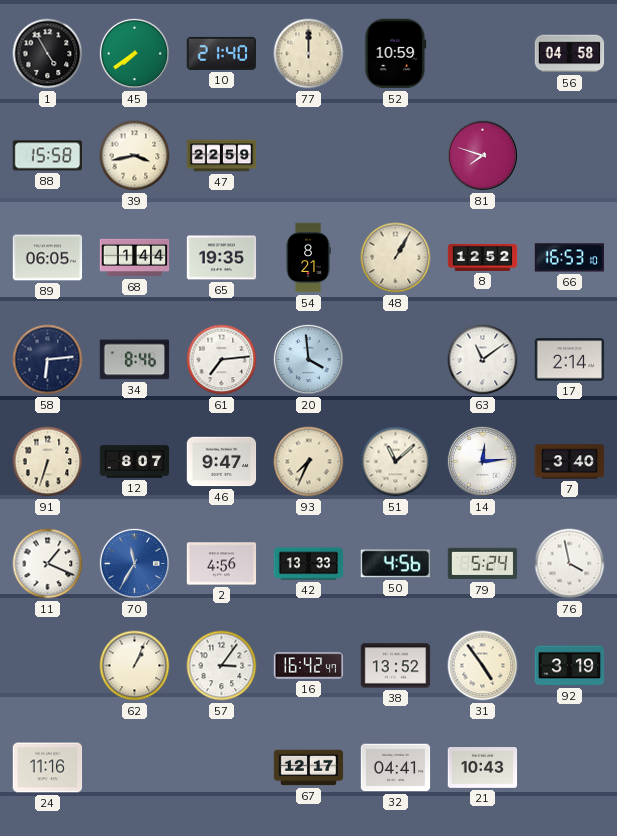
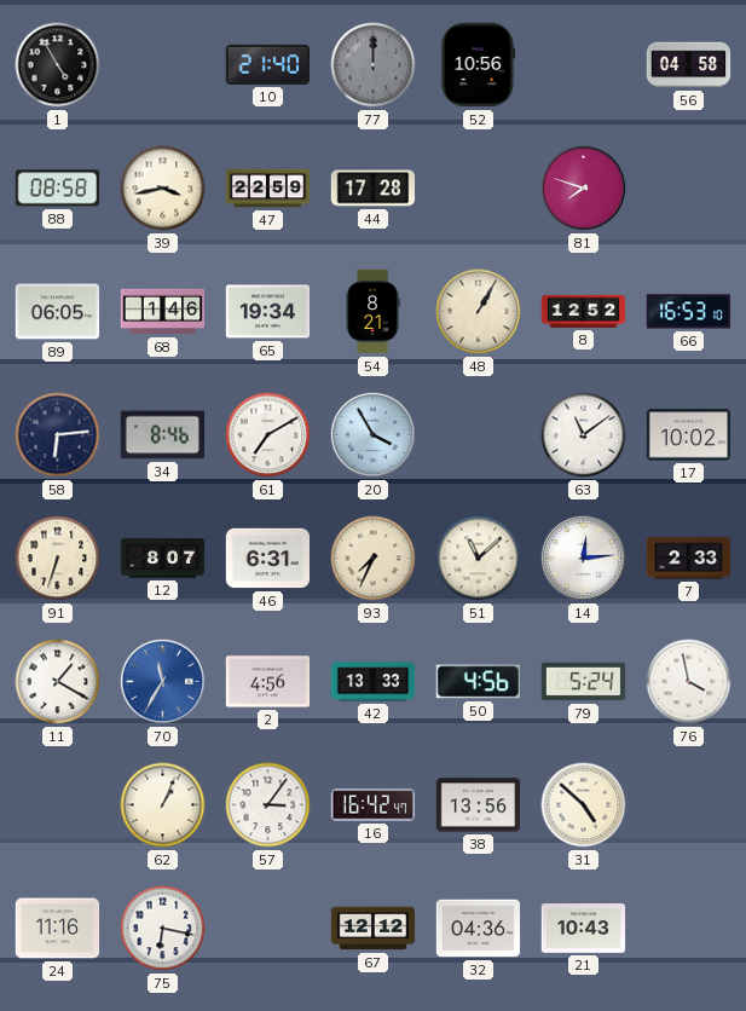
45: 7:39 -> none
77 dial: cream -> grey
52: 10:59 -> 10:56
88: 15:58 -> 08:58
44: none -> 17:28
68: 1:44 -> 1:46
65: 19:35 -> 19:34
61: 7:14 -> 7:10
20: 3:59 -> 3:55
17: 2:14 -> 10:02
46: 9:47 -> 6:31
7: 3:40 -> 2:33
11: 1:19 -> 1:20
38: 13:52 -> 13:56
31: 4:54 -> 4:52
92: 3:19 -> none
75: none -> 6:17
67: 12:17 -> 12:12
32: 04:41 -> 04:36
